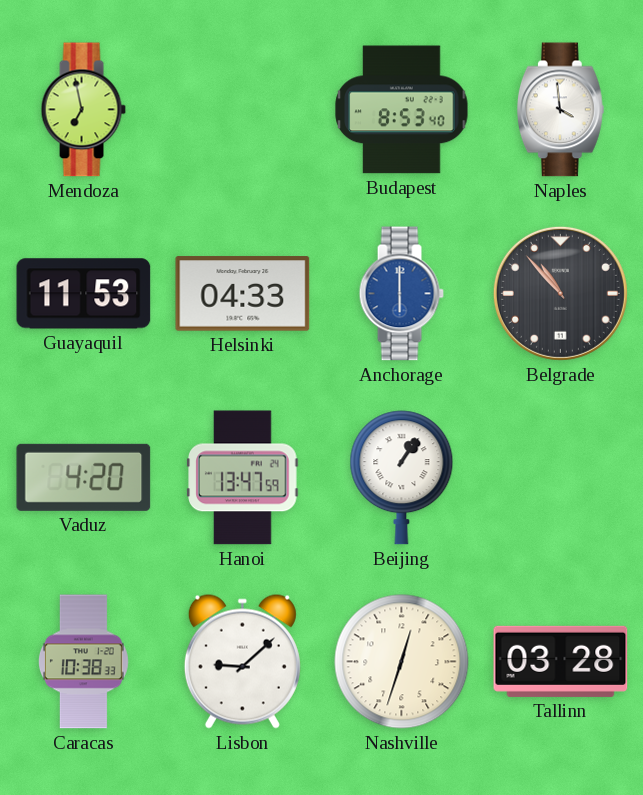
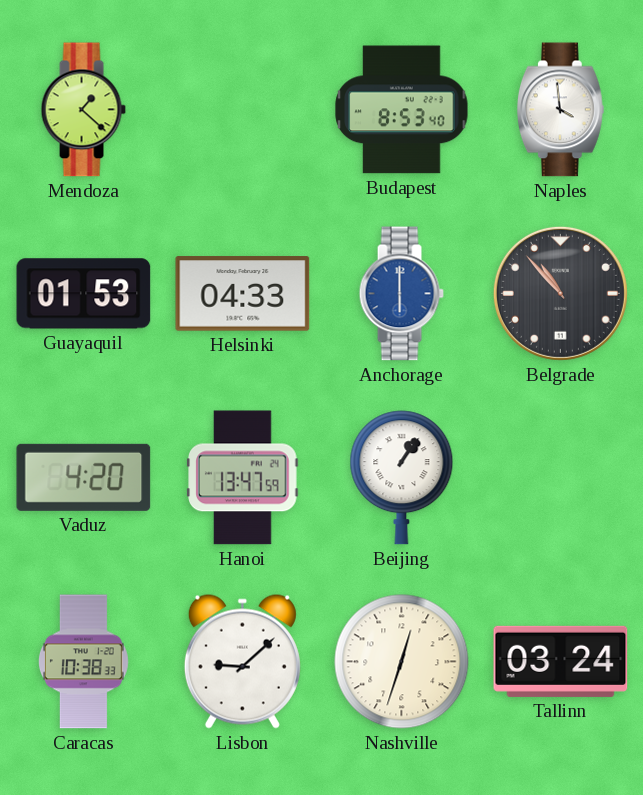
Mendoza: 6:58 -> 1:22
Guayaquil: 11:53 -> 01:53
Tallinn: 03:28 -> 03:24
